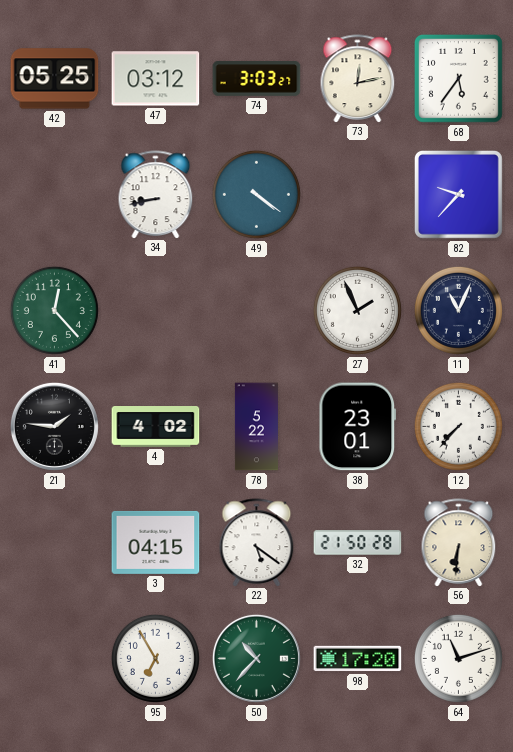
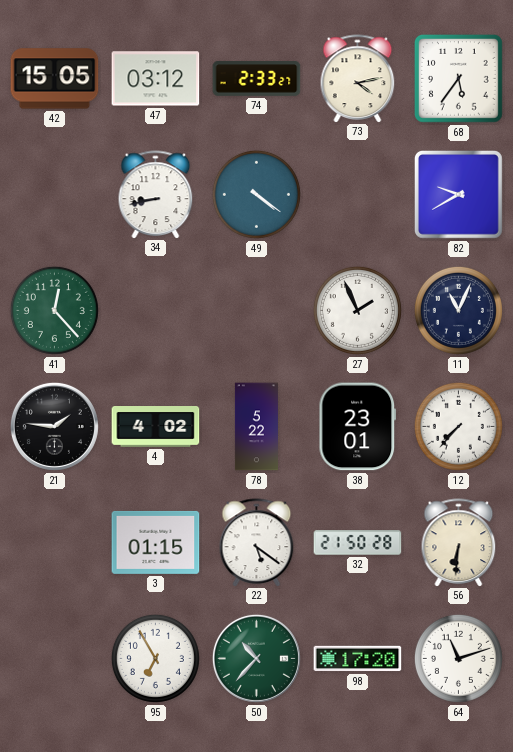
42: 05:25 -> 15:05
74: 3:03 -> 2:33
73: 12:13 -> 4:13
82: 9:37 -> 9:40
3: 04:15 -> 01:15
